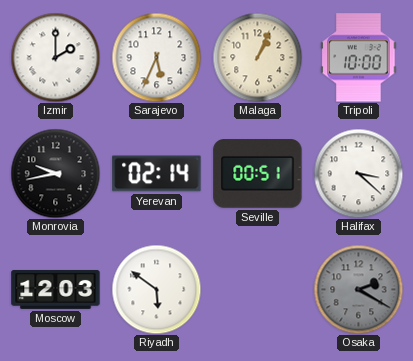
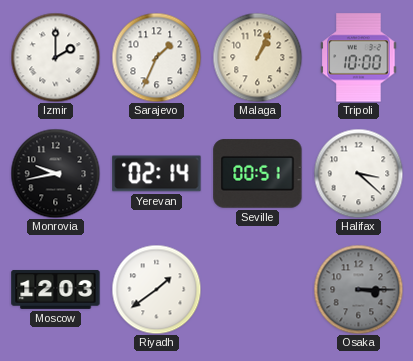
Sarajevo: 5:34 -> 1:34
Riyadh: 5:51 -> 1:39
Osaka: 2:20 -> 3:15
